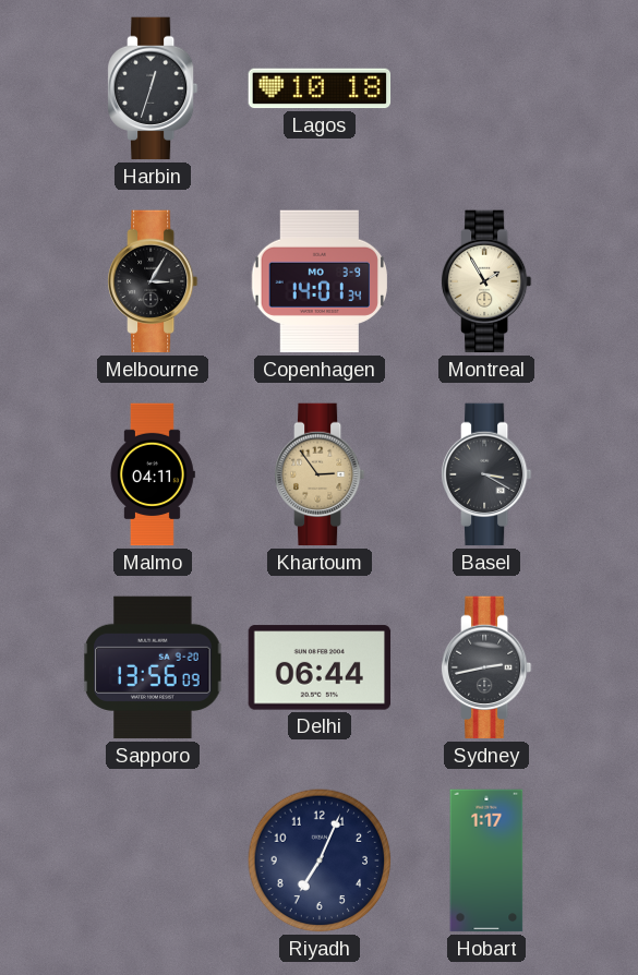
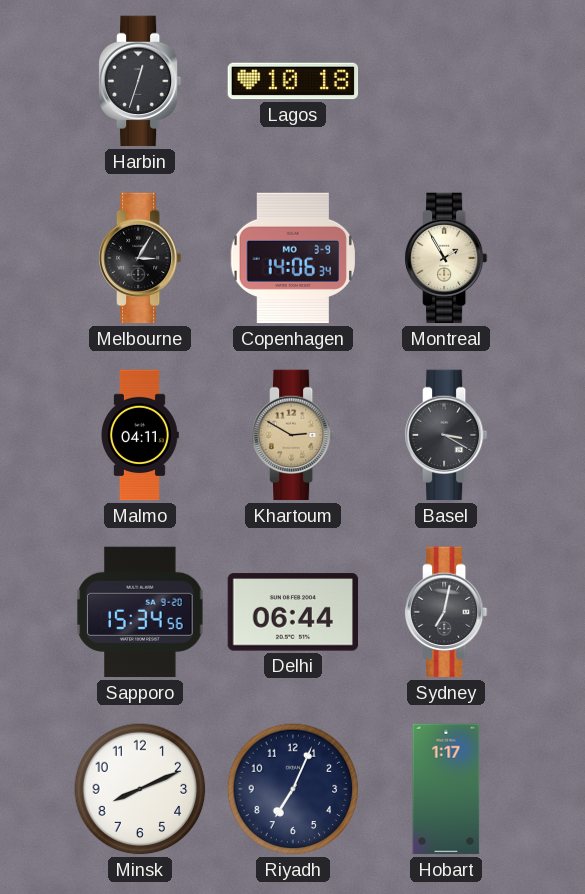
Copenhagen: 14:01 -> 14:06
Khartoum: 2:54 -> 2:50
Sapporo: 13:56 -> 15:34
Sydney: 2:43 -> 7:02
Minsk: none -> 8:11
